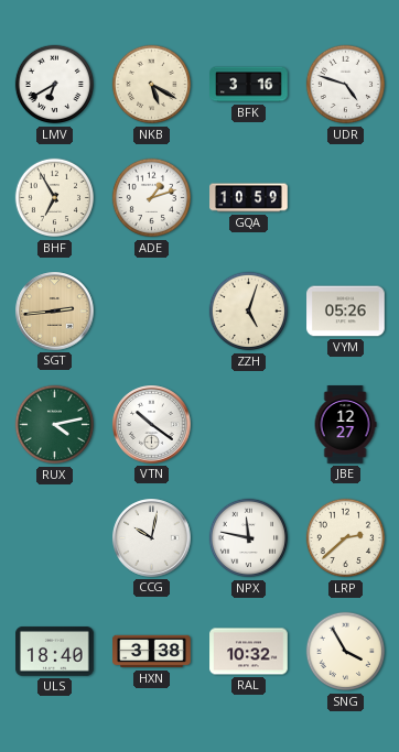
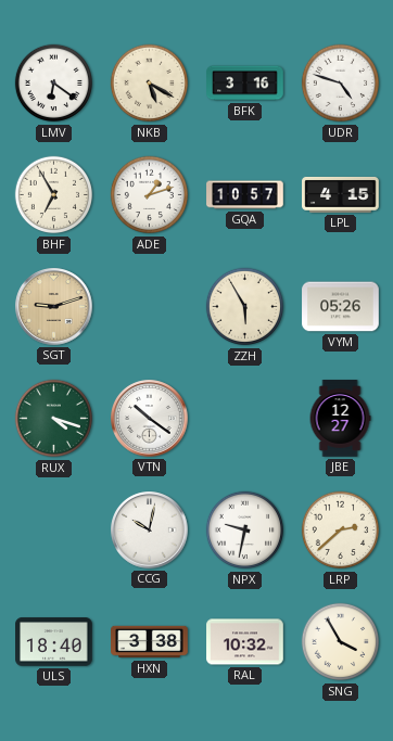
LMV: 6:40 -> 6:21
GQA: 10:59 -> 10:57
LPL: none -> 4:15
SGT: 2:44 -> 9:12
ZZH: 5:03 -> 5:55
RUX: 4:13 -> 4:18
NPX: 11:47 -> 9:32
